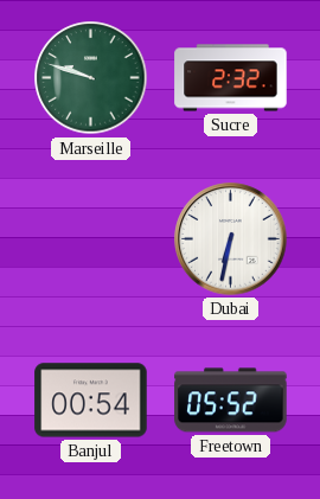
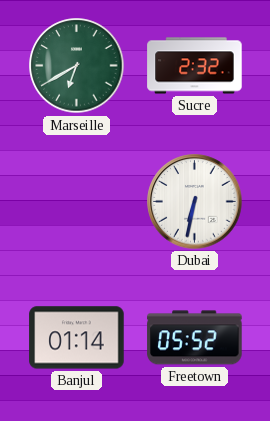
Marseille: 9:48 -> 6:40
Banjul: 00:54 -> 01:14
